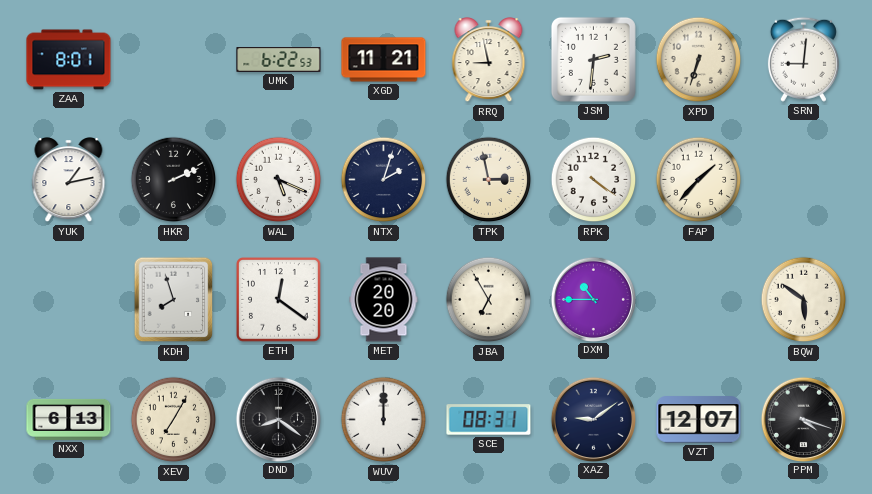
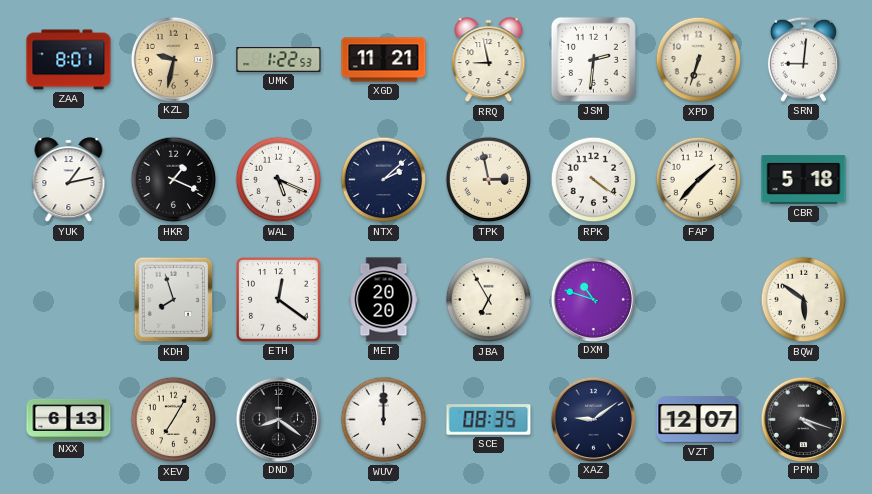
KZL: none -> 9:32
UMK: 6:22 -> 1:22
HKR: 2:11 -> 1:19
NTX: 2:03 -> 2:08
CBR: none -> 5:18
DXM: 10:45 -> 10:48
SCE: 08:31 -> 08:35
